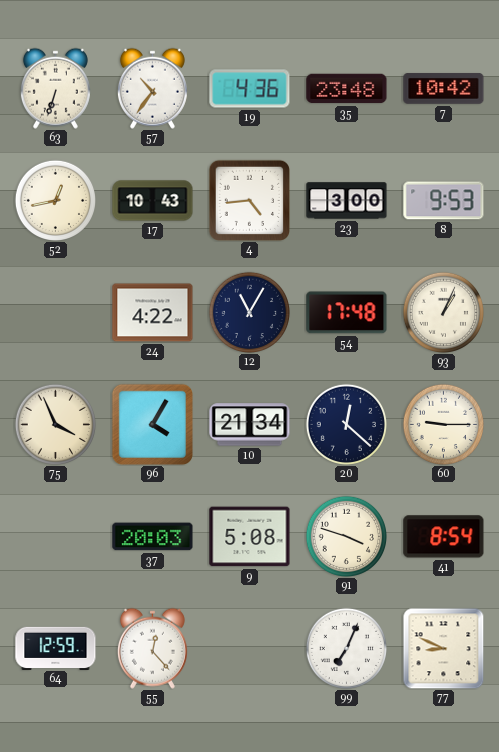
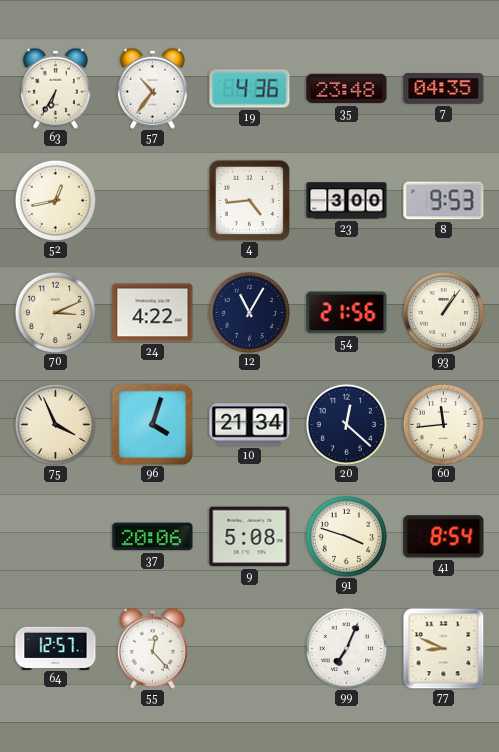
63: 6:33 -> 6:35
7: 10:42 -> 04:35
17: 10:43 -> none
70: none -> 3:11
54: 17:48 -> 21:56
93: 1:04 -> 1:06
96: 4:05 -> 4:03
60: 9:15 -> 11:44
37: 20:03 -> 20:06
64: 12:59 -> 12:57
